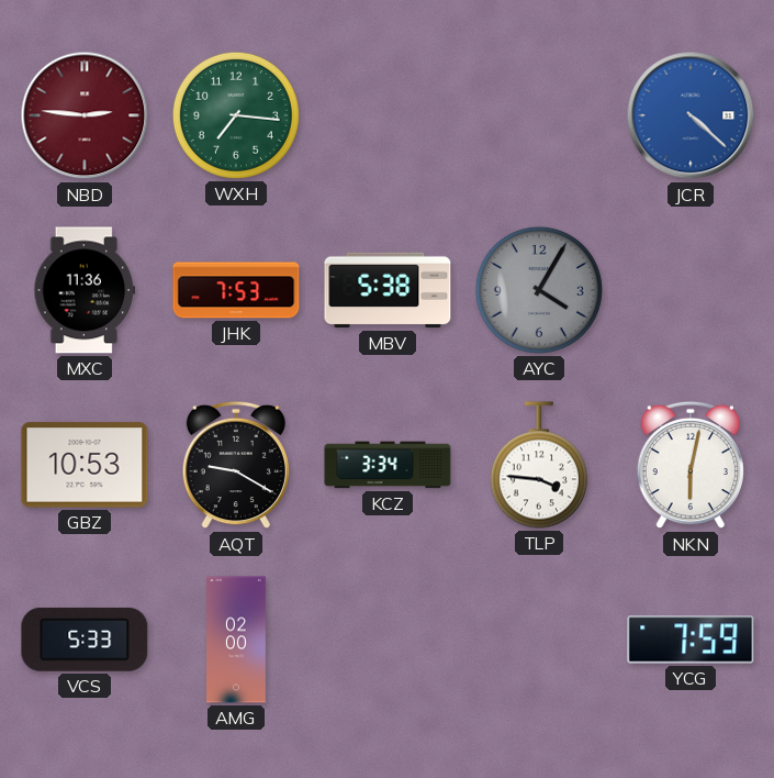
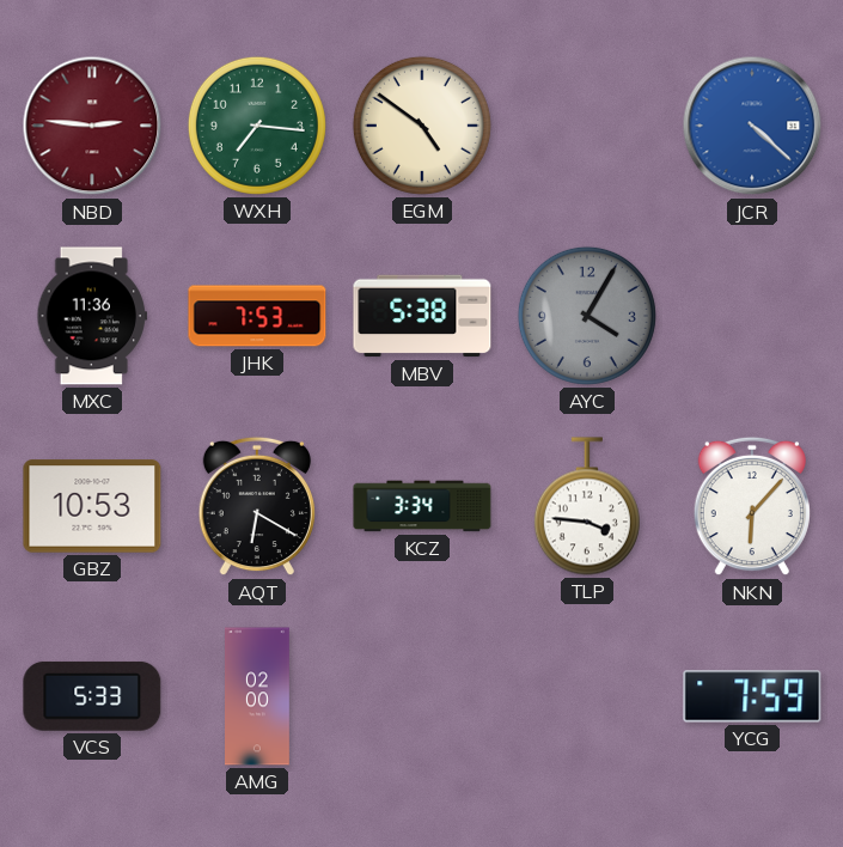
EGM: none -> 4:51
AQT: 9:20 -> 6:20
NKN: 6:02 -> 6:07
